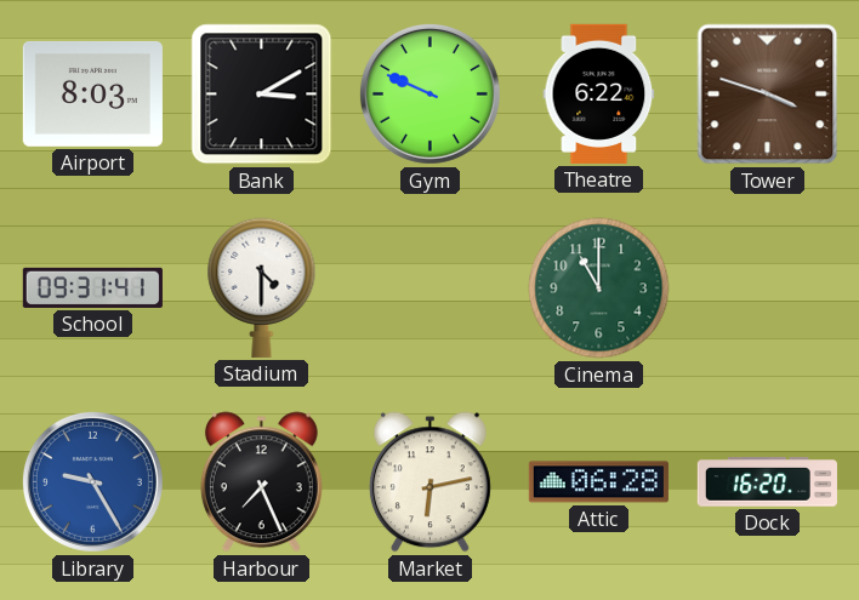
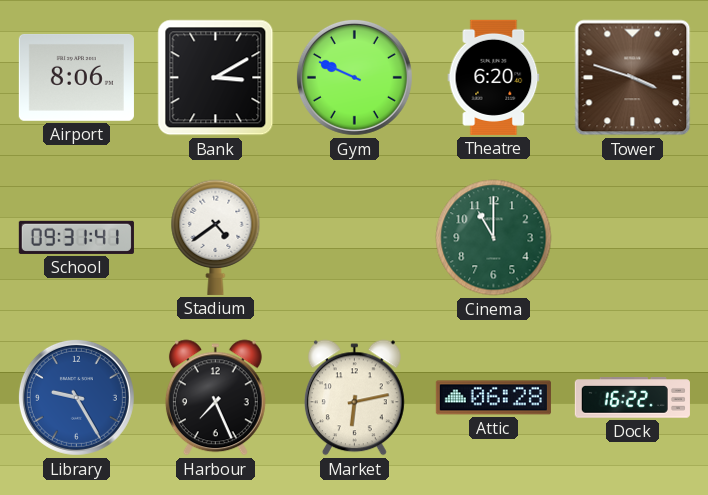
Airport: 8:03 -> 8:06
Theatre: 6:22 -> 6:20
Stadium: 4:30 -> 4:39
Dock: 16:20 -> 16:22
